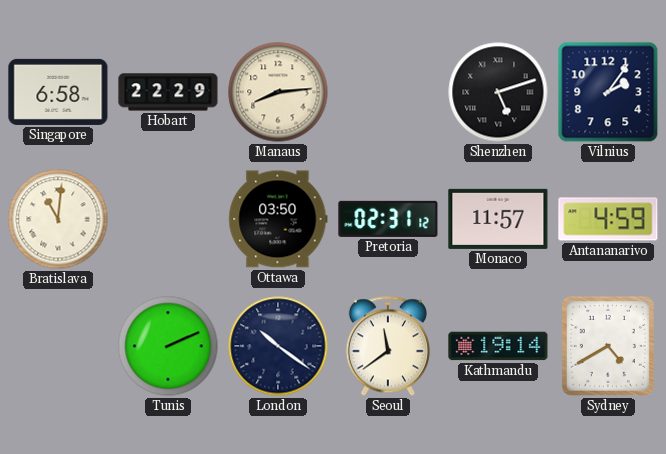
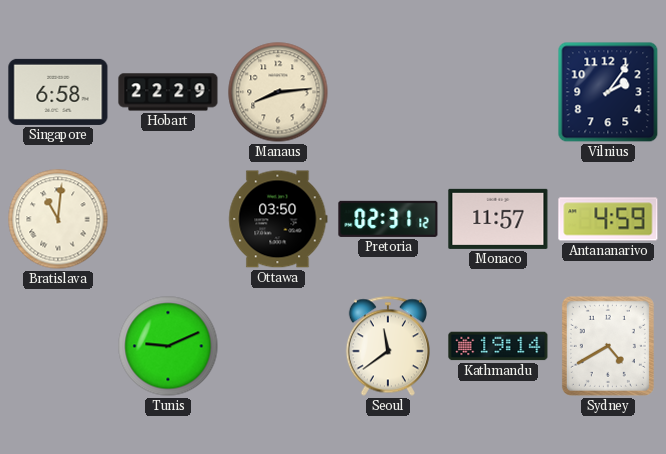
Shenzhen: 5:12 -> none
Tunis: 2:11 -> 9:11
London: 10:21 -> none
